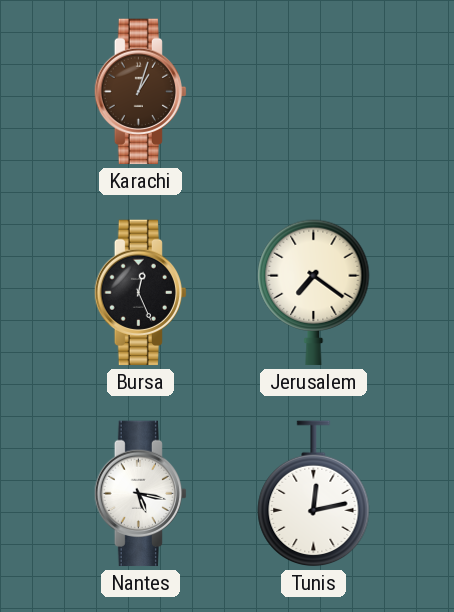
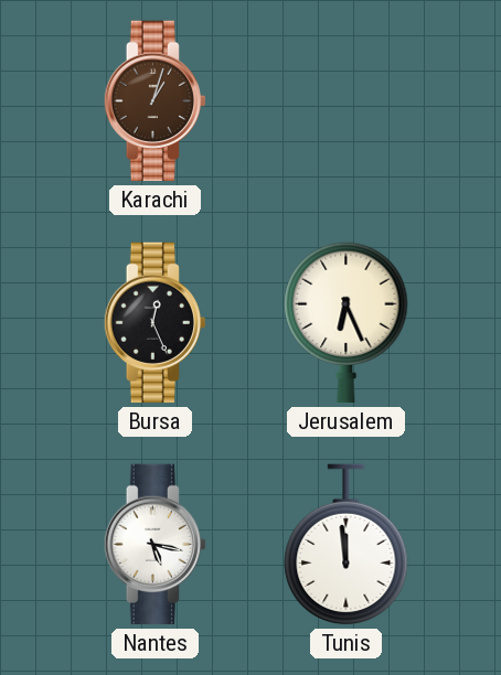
Jerusalem: 7:21 -> 6:26
Tunis: 12:13 -> 11:59
